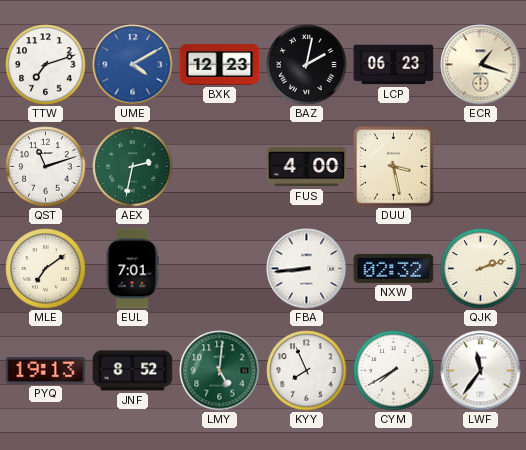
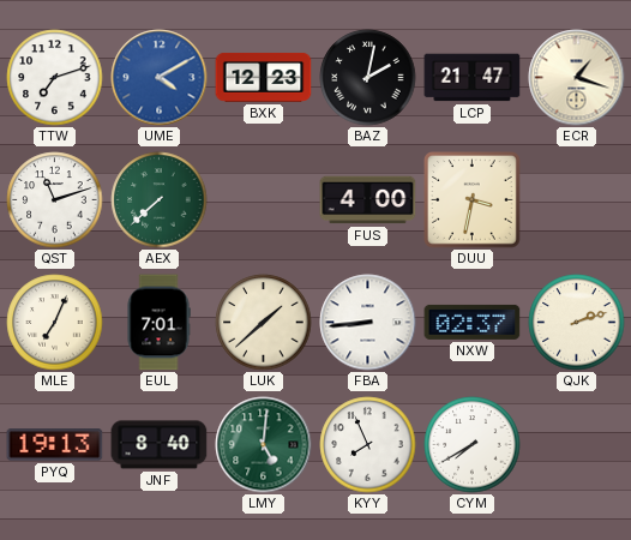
LCP: 06:23 -> 21:47
AEX: 2:32 -> 7:38
DUU: 3:28 -> 3:32
MLE: 7:09 -> 7:04
LUK: none -> 1:38
NXW: 02:32 -> 02:37
JNF: 8:52 -> 8:40
LWF: 11:36 -> none
